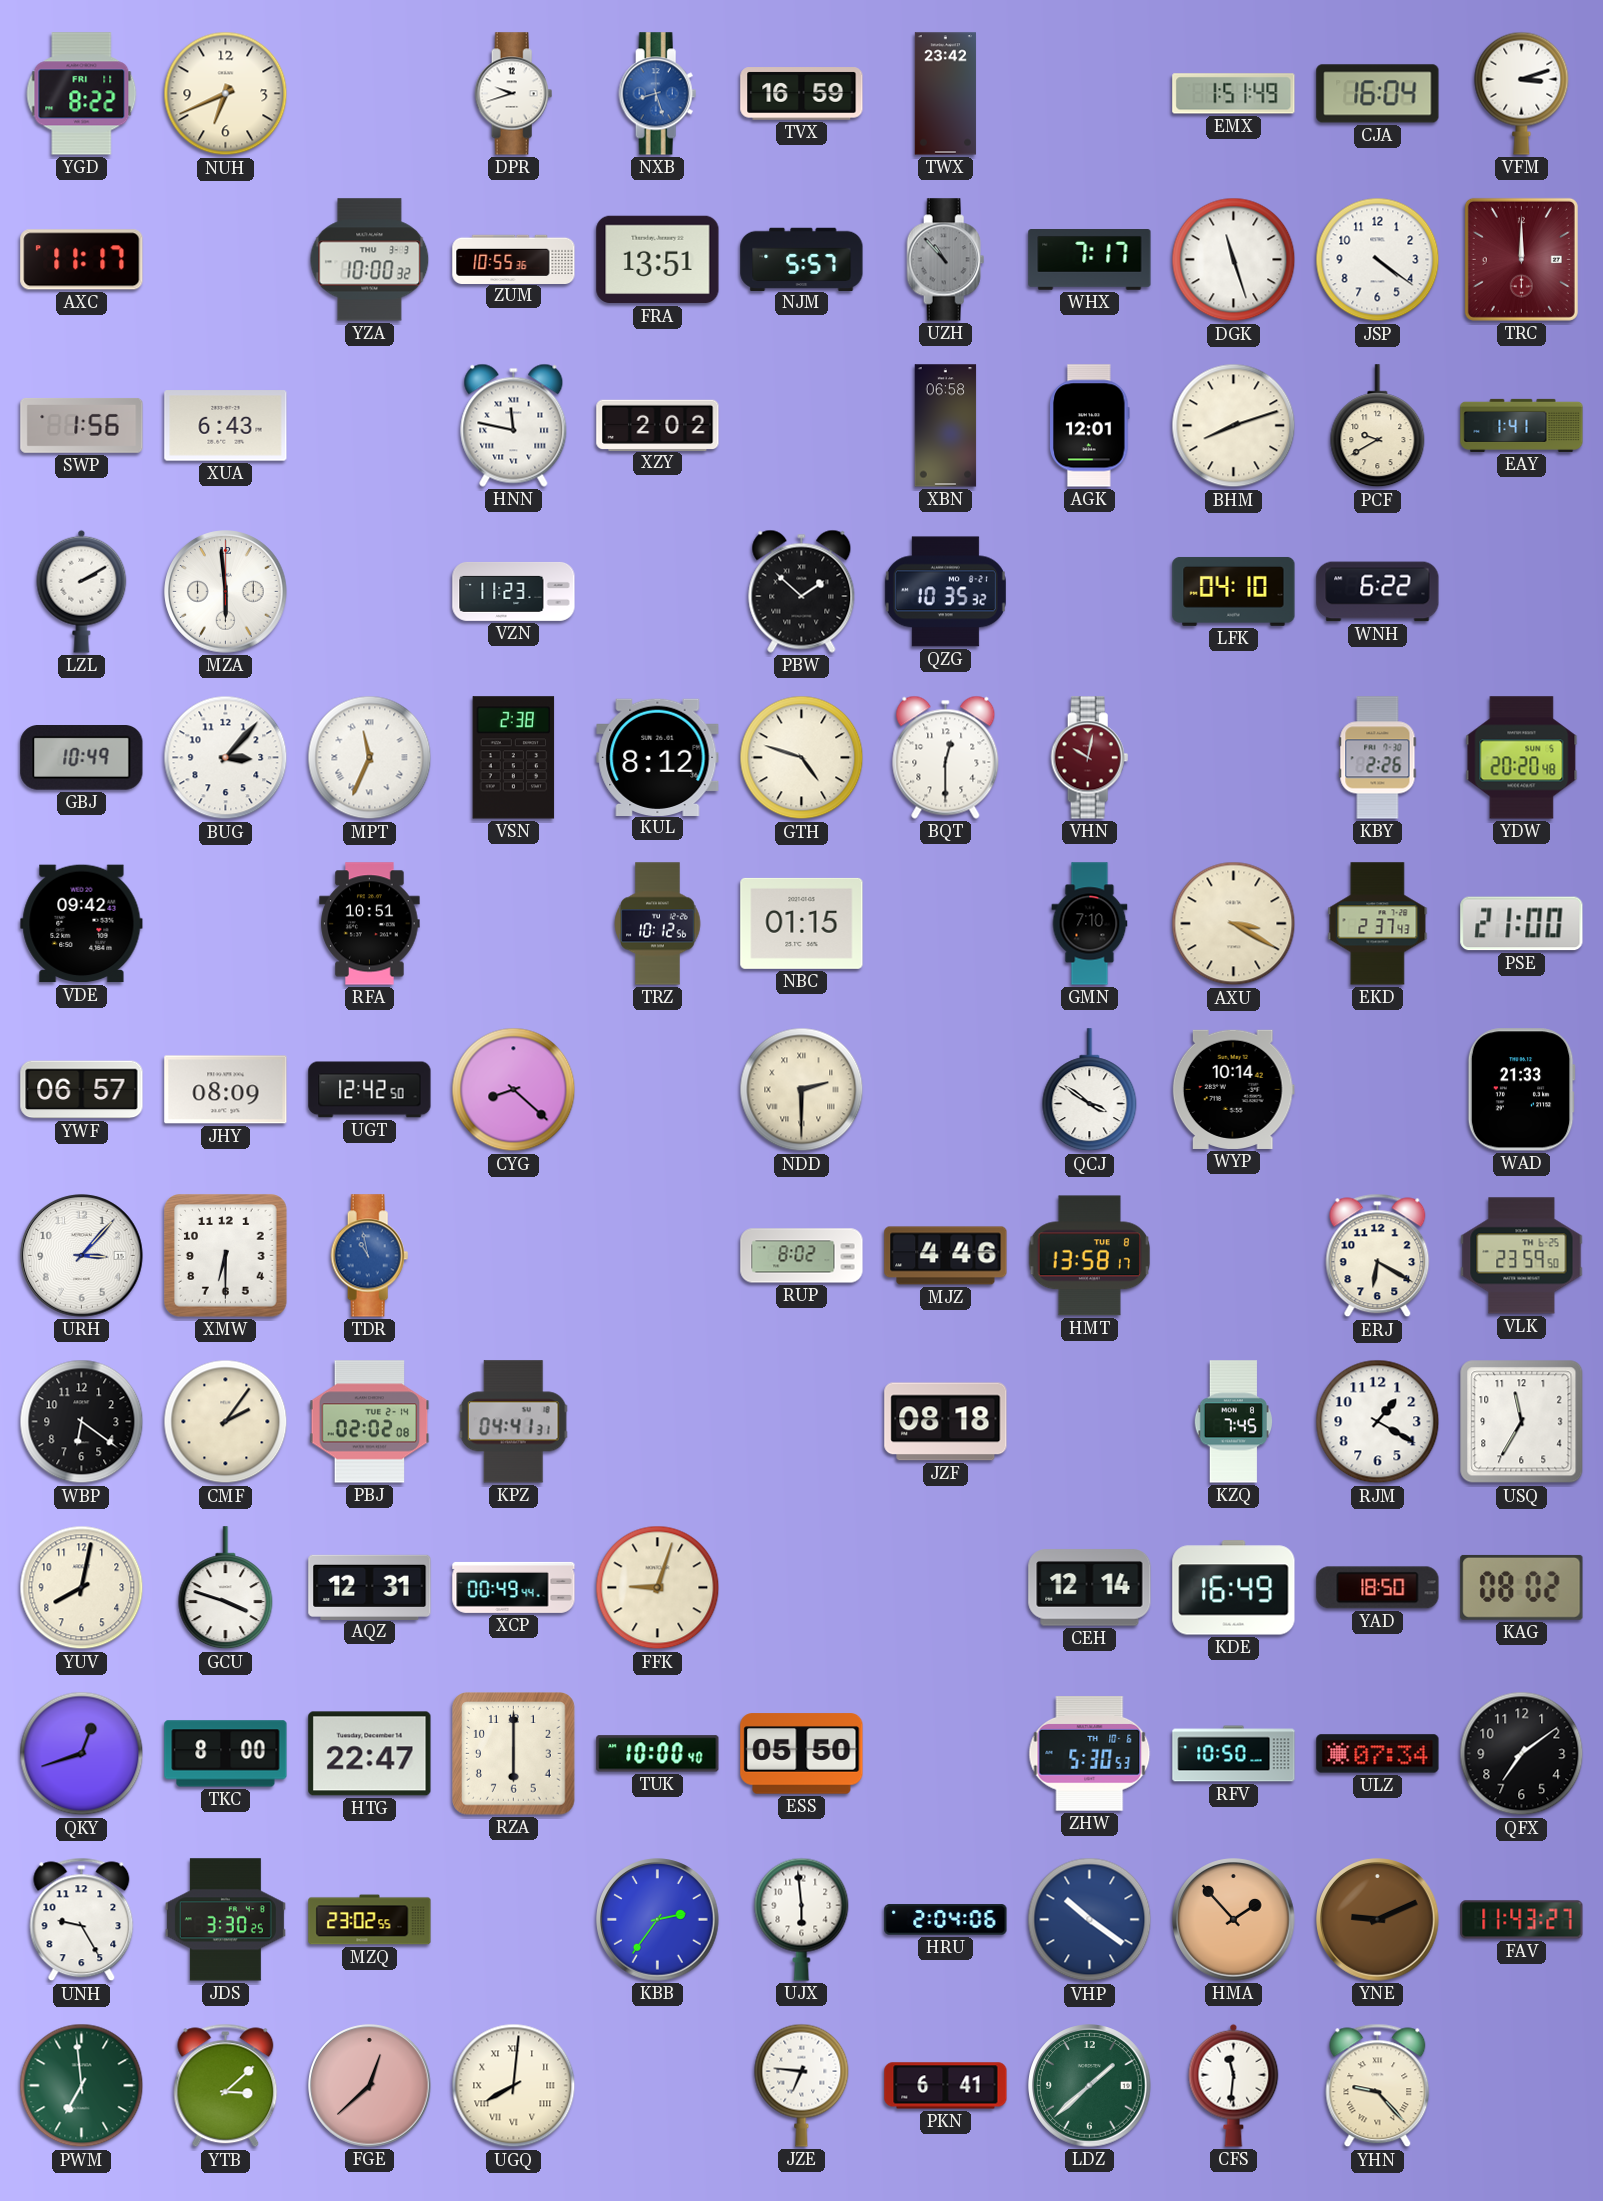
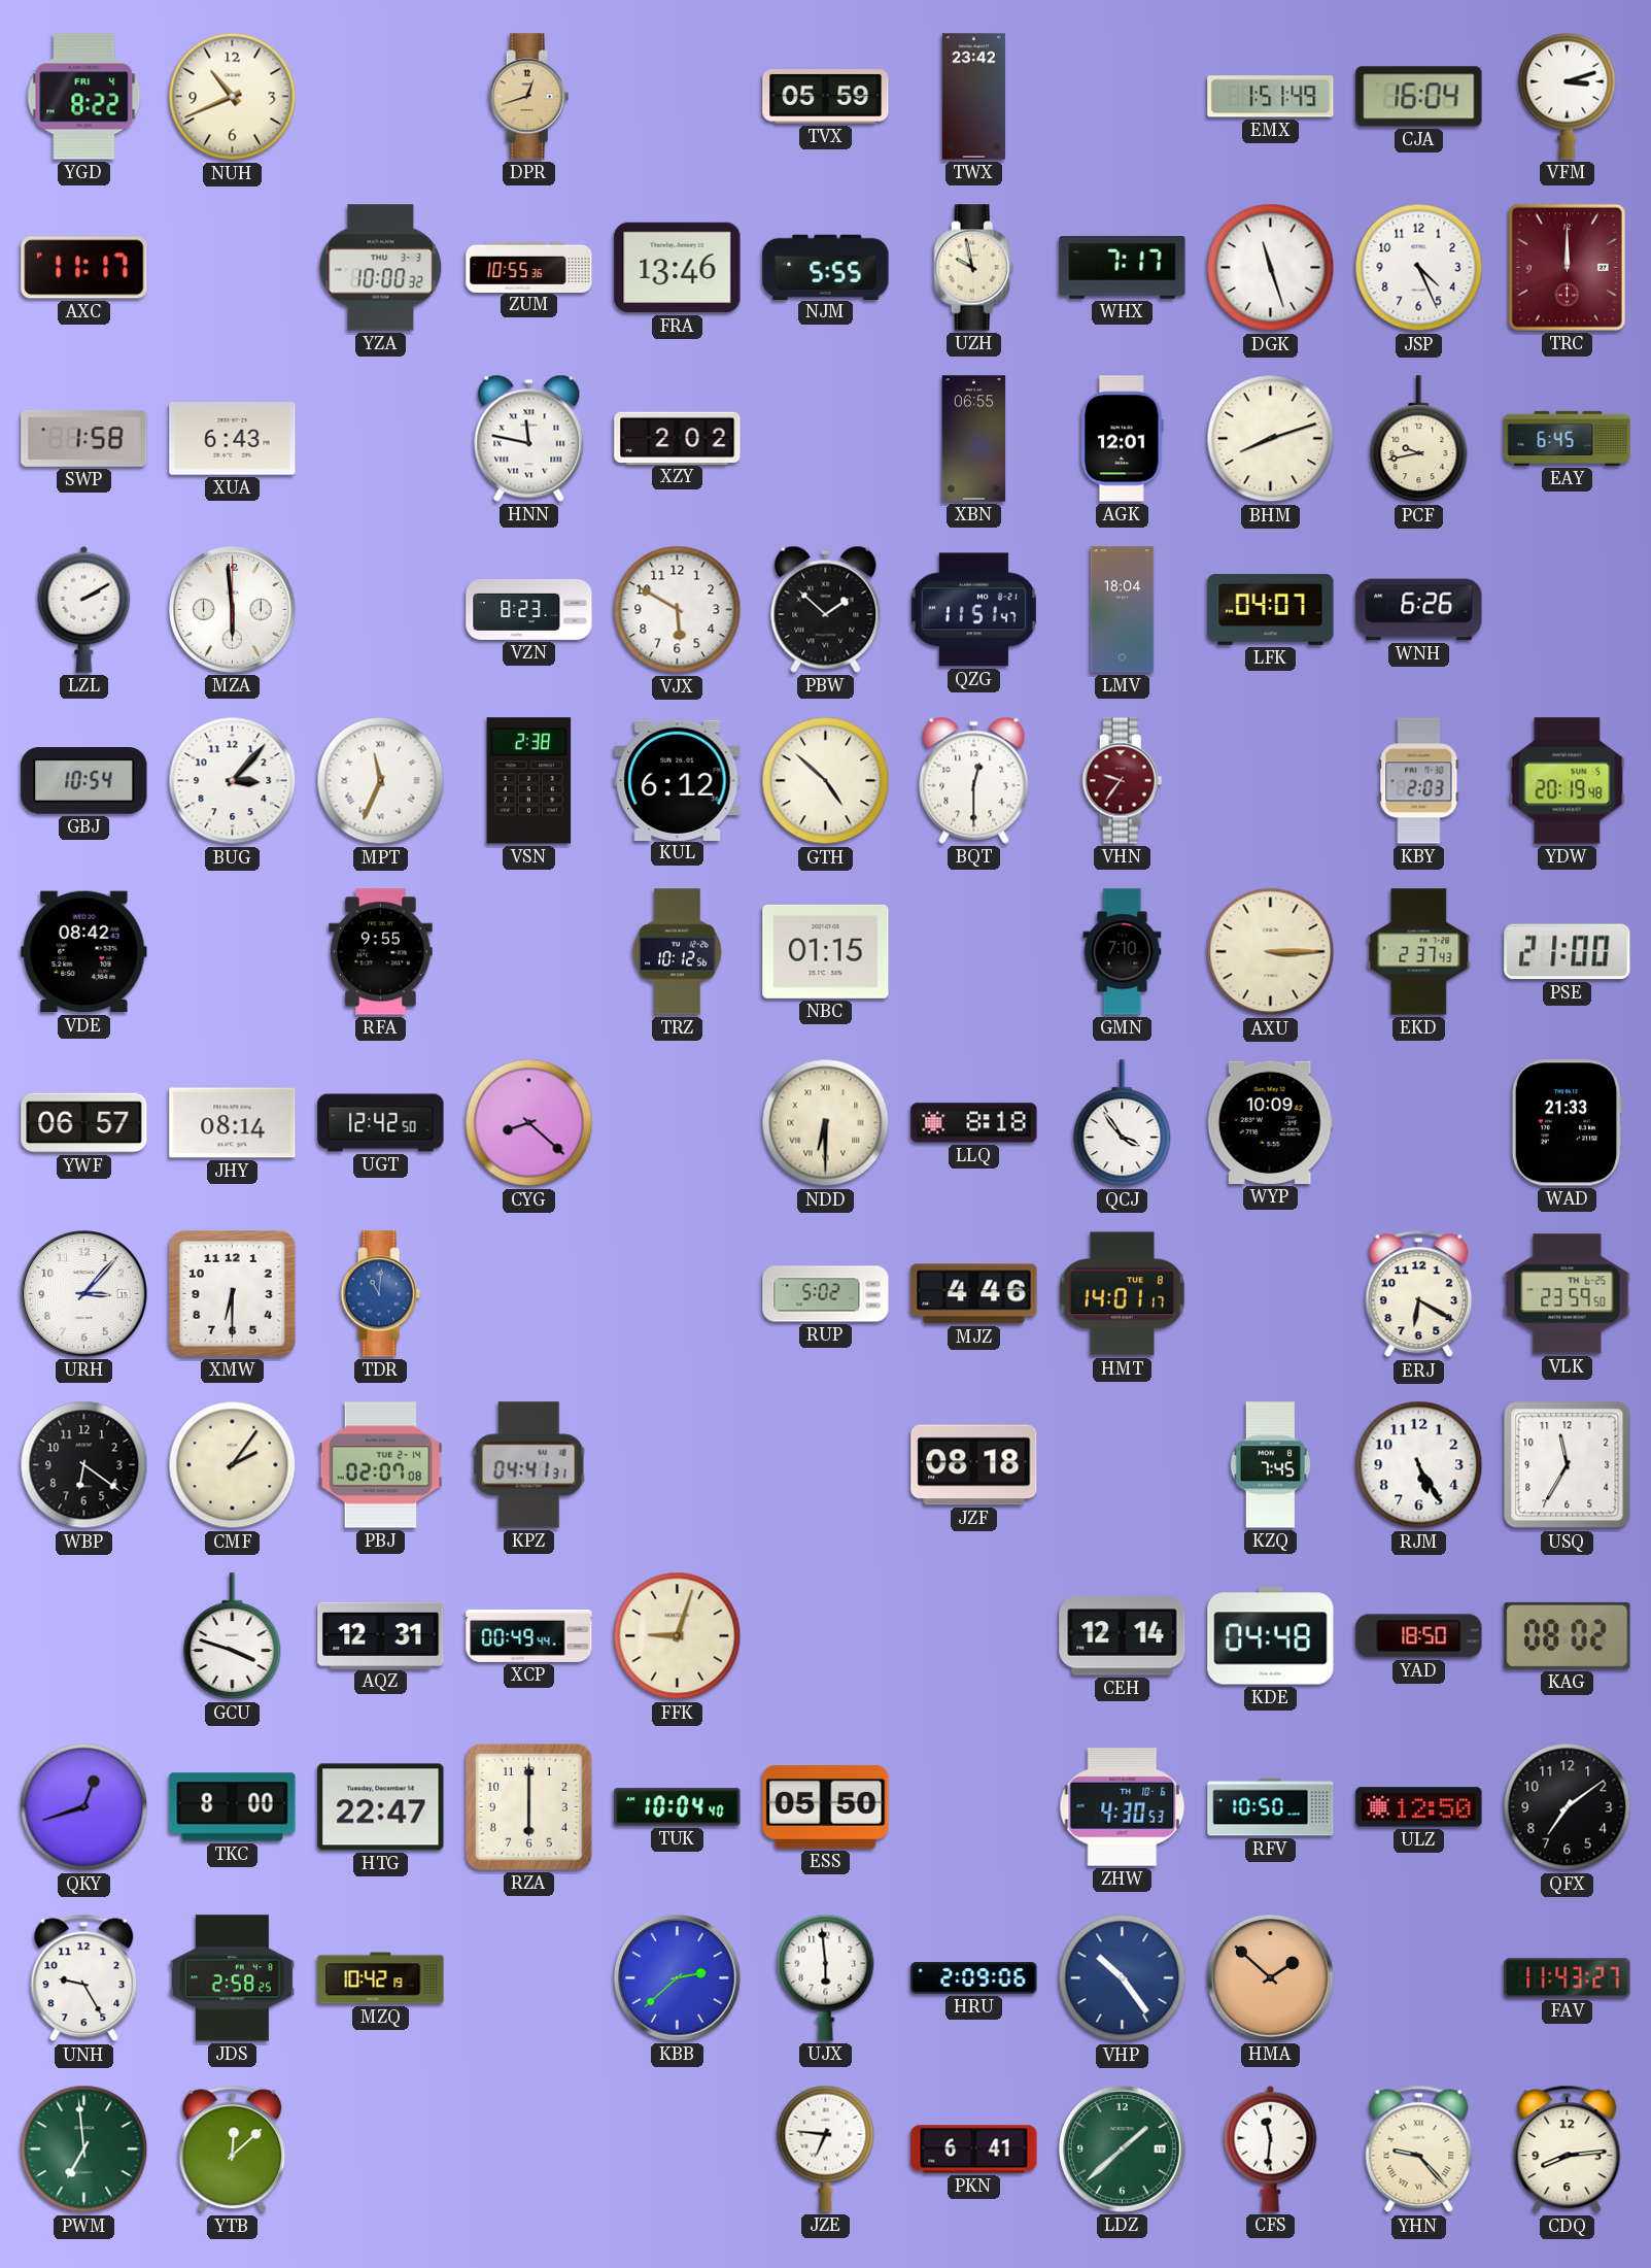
YGD date: FRI 11 -> FRI 4
NUH: 6:41 -> 10:41
DPR: 9:42 -> 12:42
DPR dial: white -> champagne
NXB: 8:27 -> none
TVX: 16:59 -> 05:59
FRA: 13:51 -> 13:46
NJM: 5:57 -> 5:55
UZH: 10:53 -> 9:58
UZH dial: grey -> cream
JSP: 4:21 -> 4:26
SWP: 1:56 -> 1:58
XBN: 06:58 -> 06:55
PCF: 9:40 -> 9:43
EAY: 1:41 -> 6:45
VZN: 11:23 -> 8:23
VJX: none -> 5:50
QZG: 10:35 -> 11:51
LMV: none -> 18:04
LFK: 04:10 -> 04:07
WNH: 6:22 -> 6:26
GBJ: 10:49 -> 10:54
KUL: 8:12 -> 6:12
GTH: 4:48 -> 4:52
VHN: 10:02 -> 9:36
KBY: 2:26 -> 2:03
YDW: 20:20 -> 20:19
VDE: 09:42 -> 08:42
RFA: 10:51 -> 9:55
AXU: 3:20 -> 3:15
JHY: 08:09 -> 08:14
NDD: 2:30 -> 6:30
LLQ: none -> 8:18
QCJ: 3:51 -> 3:54
WYP: 10:14 -> 10:09
TDR: 10:58 -> 11:01
RUP: 8:02 -> 5:02
HMT: 13:58 -> 14:01
PBJ: 02:02 -> 02:07
RJM: 1:20 -> 5:25
YUV: 8:02 -> none
KDE: 16:49 -> 04:48
TUK: 10:00 -> 10:04
ZHW: 5:30 -> 4:30
ULZ: 07:34 -> 12:50
JDS: 3:30 -> 2:58
MZQ: 23:02 -> 10:42
KBB: 2:36 -> 2:38
HRU: 2:04 -> 2:09
VHP: 10:21 -> 10:24
HMA: 1:53 -> 1:52
YNE: 9:11 -> none
YTB: 3:08 -> 12:08
FGE: 12:38 -> none
UGQ: 8:01 -> none
CDQ: none -> 8:14
